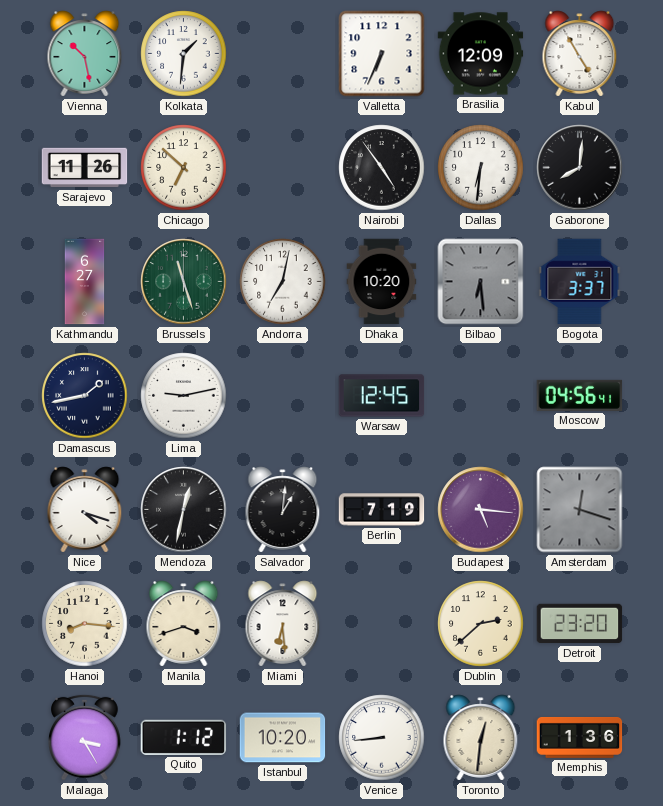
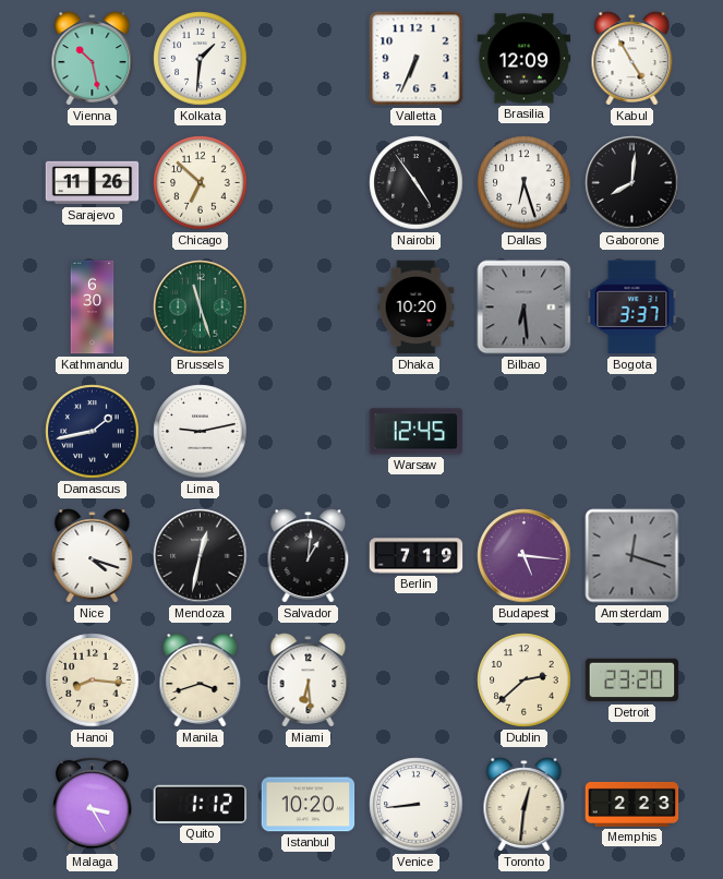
Dallas: 6:31 -> 6:27
Kathmandu: 6:27 -> 6:30
Andorra: 7:02 -> none
Moscow: 04:56 -> none
Memphis: 1:36 -> 2:23
